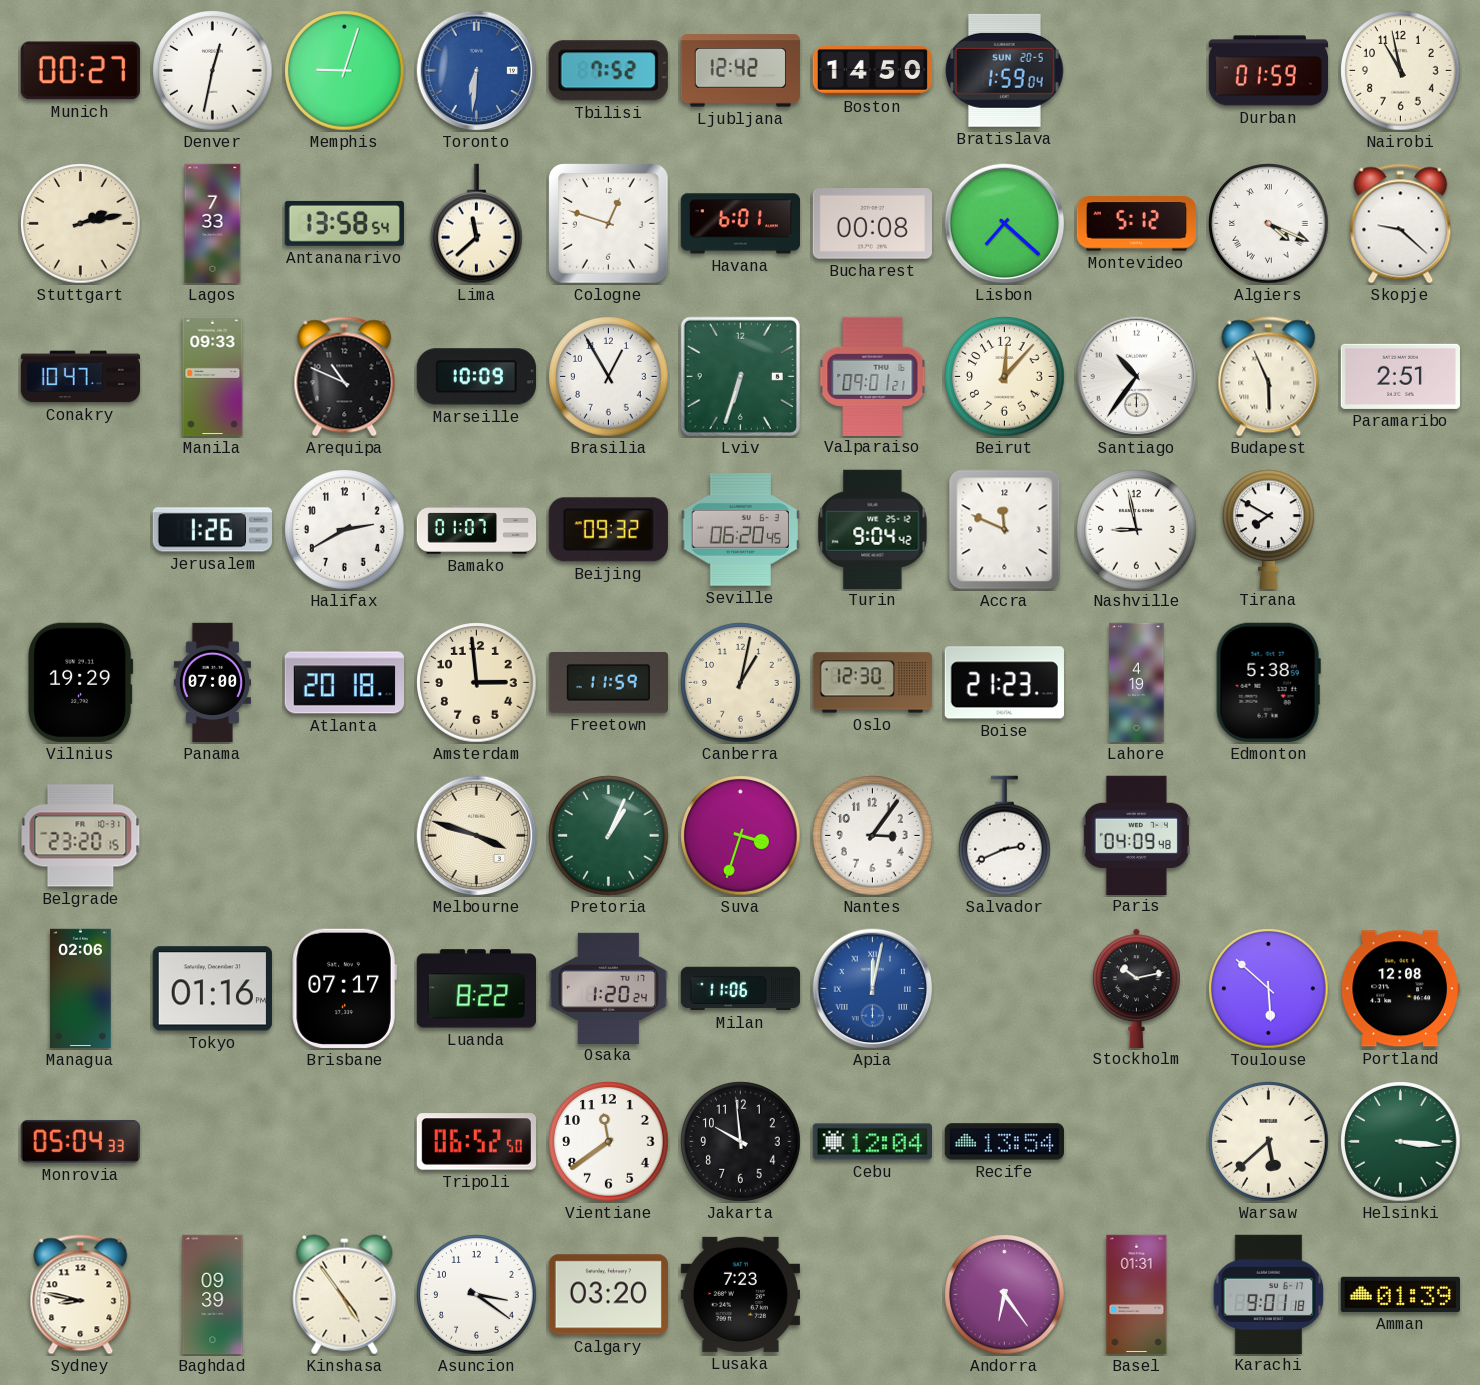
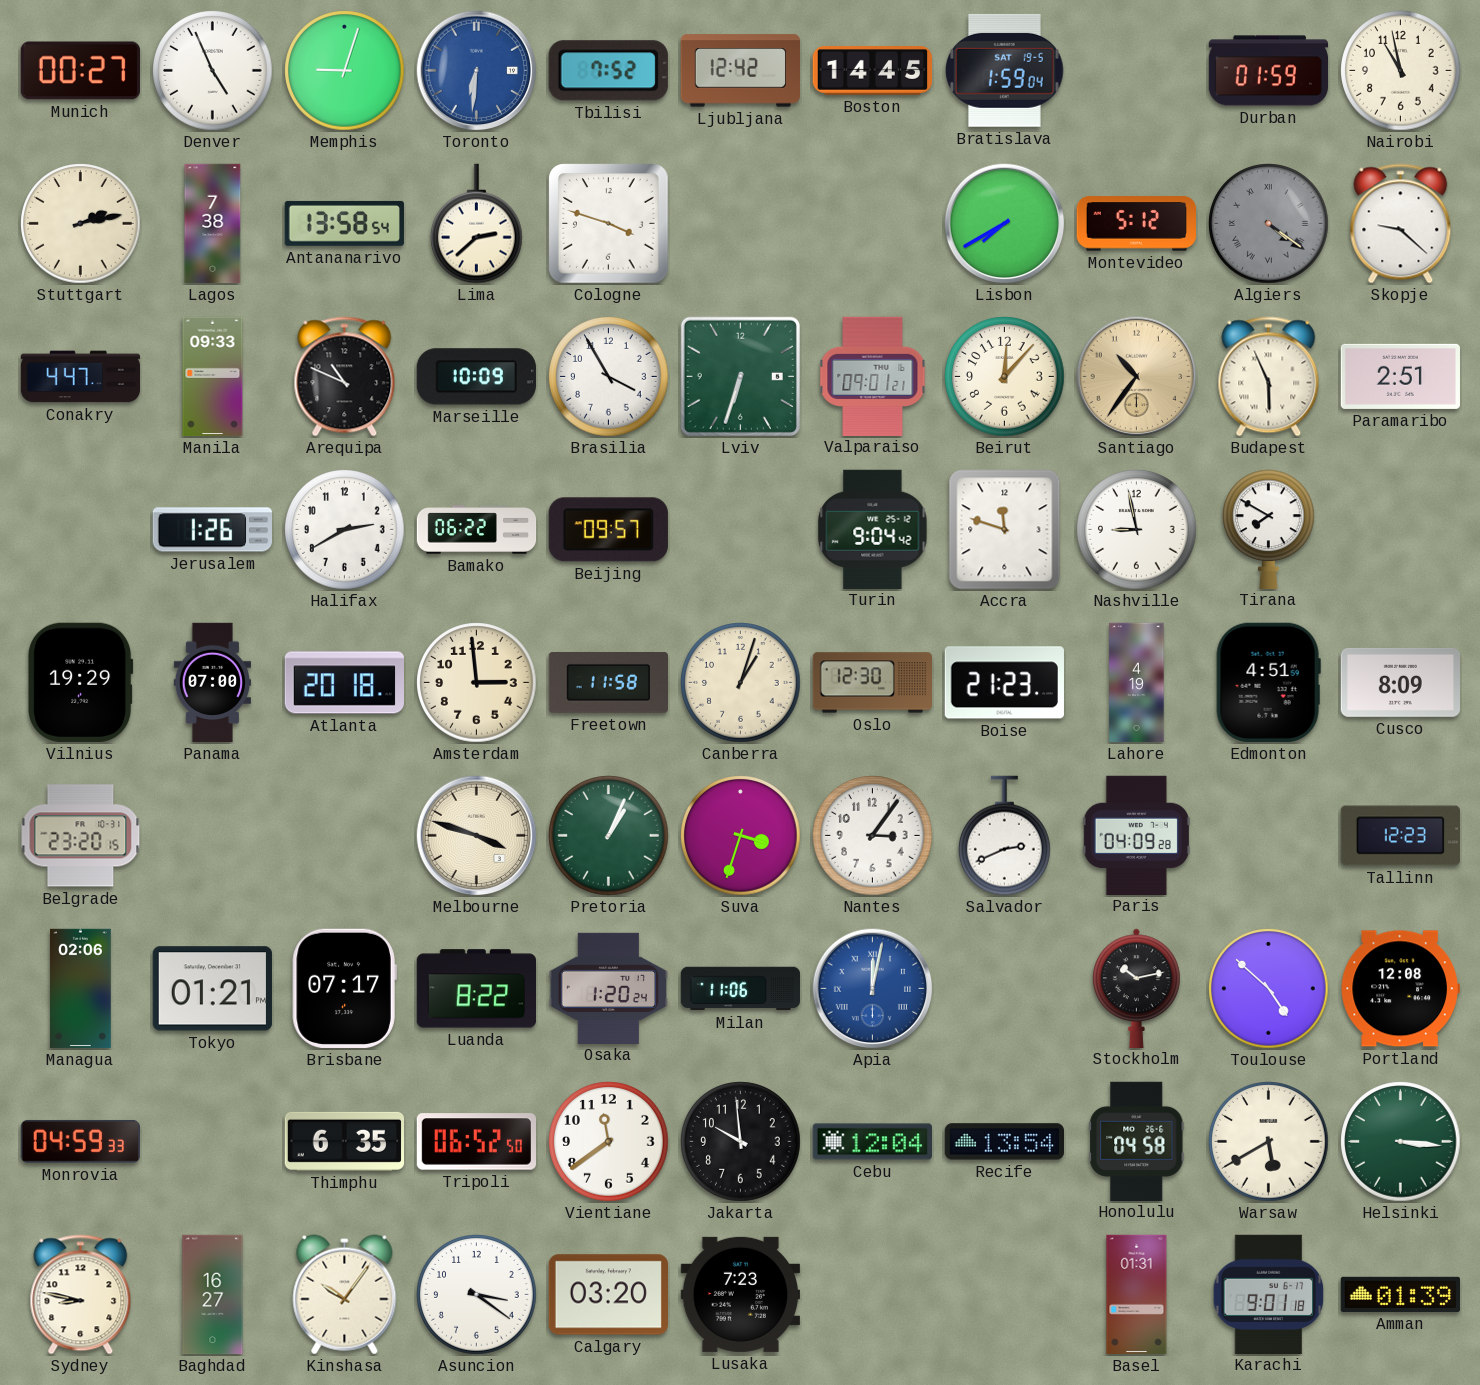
Denver: 12:32 -> 4:56
Boston: 14:50 -> 14:45
Bratislava date: SUN 20-5 -> SAT 19-5
Lagos: 7:33 -> 7:38
Lima: 11:38 -> 2:38
Cologne: 12:48 -> 3:48
Havana: 6:01 -> none
Bucharest: 00:08 -> none
Lisbon: 7:22 -> 7:40
Algiers: 4:19 -> 4:21
Algiers dial: white -> grey
Conakry: 10:47 -> 4:47
Brasilia: 12:55 -> 3:55
Santiago dial: white -> champagne
Bamako: 01:07 -> 06:22
Beijing: 09:32 -> 09:57
Seville: 06:20 -> none
Accra: 11:49 -> 11:48
Freetown: 11:59 -> 11:58
Canberra: 1:02 -> 1:03
Edmonton: 5:38 -> 4:51
Cusco: none -> 8:09
Paris: 04:09:48 -> 04:09:28
Tallinn: none -> 12:23
Tokyo: 01:16 -> 01:21
Toulouse: 5:52 -> 4:52
Monrovia: 05:04 -> 04:59
Thimphu: none -> 6:35
Honolulu: none -> 04:58
Warsaw: 5:38 -> 5:40
Baghdad: 09:39 -> 16:27
Kinshasa: 4:54 -> 10:06
Andorra: 6:24 -> none
